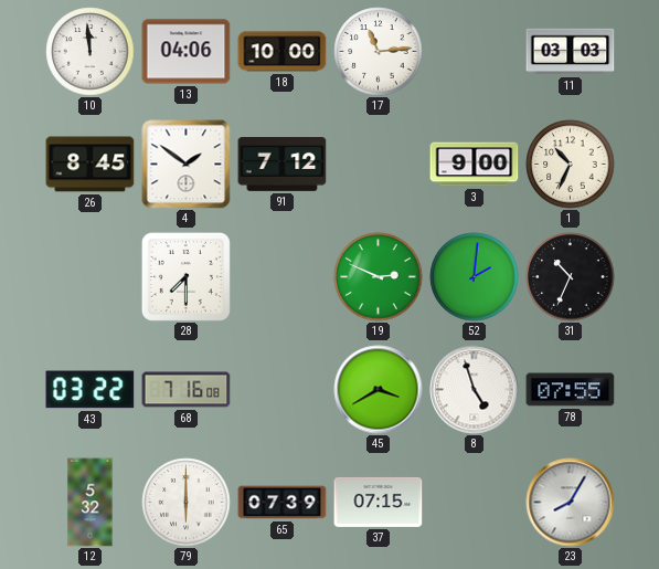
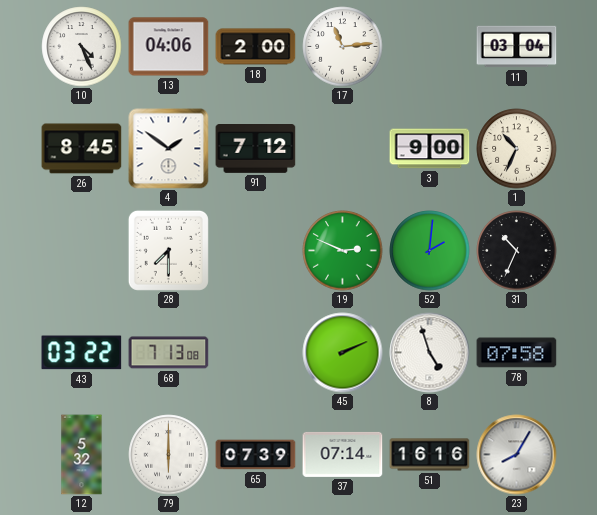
10: 11:59 -> 4:26
18: 10:00 -> 2:00
11: 03:03 -> 03:04
68: 7:16 -> 7:13
45: 3:40 -> 2:11
78: 07:55 -> 07:58
37: 07:15 -> 07:14
51: none -> 16:16
